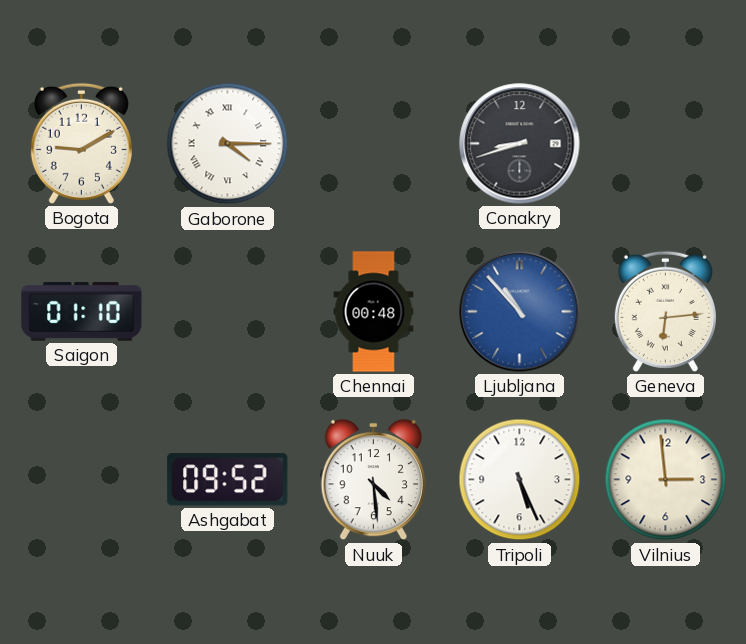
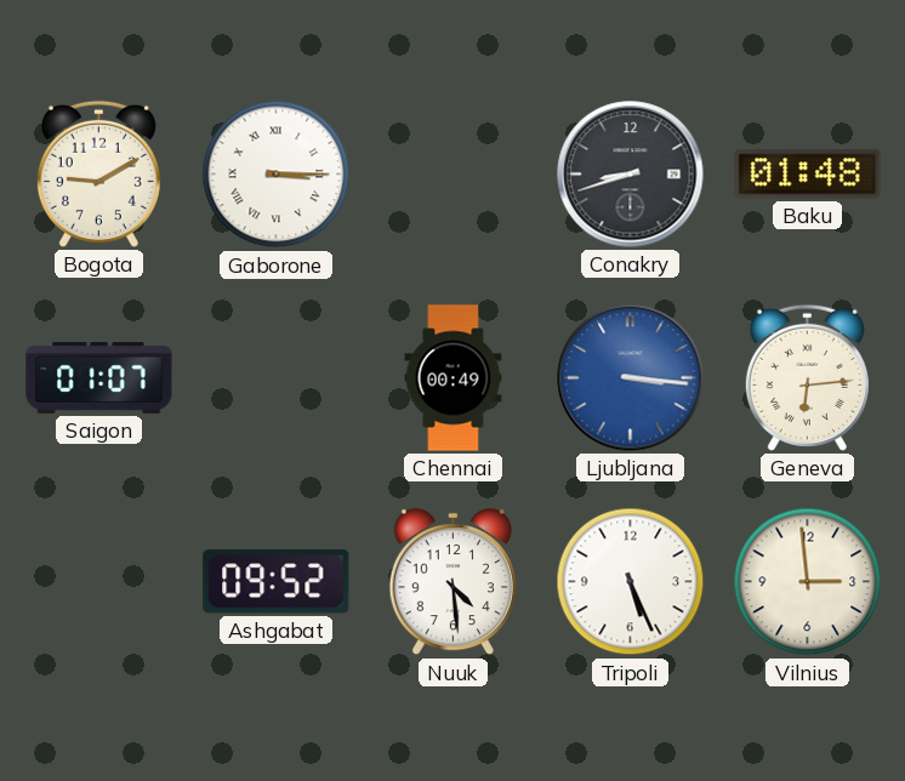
Gaborone: 4:15 -> 3:15
Baku: none -> 01:48
Saigon: 01:10 -> 01:07
Chennai: 00:48 -> 00:49
Ljubljana: 10:53 -> 3:16
